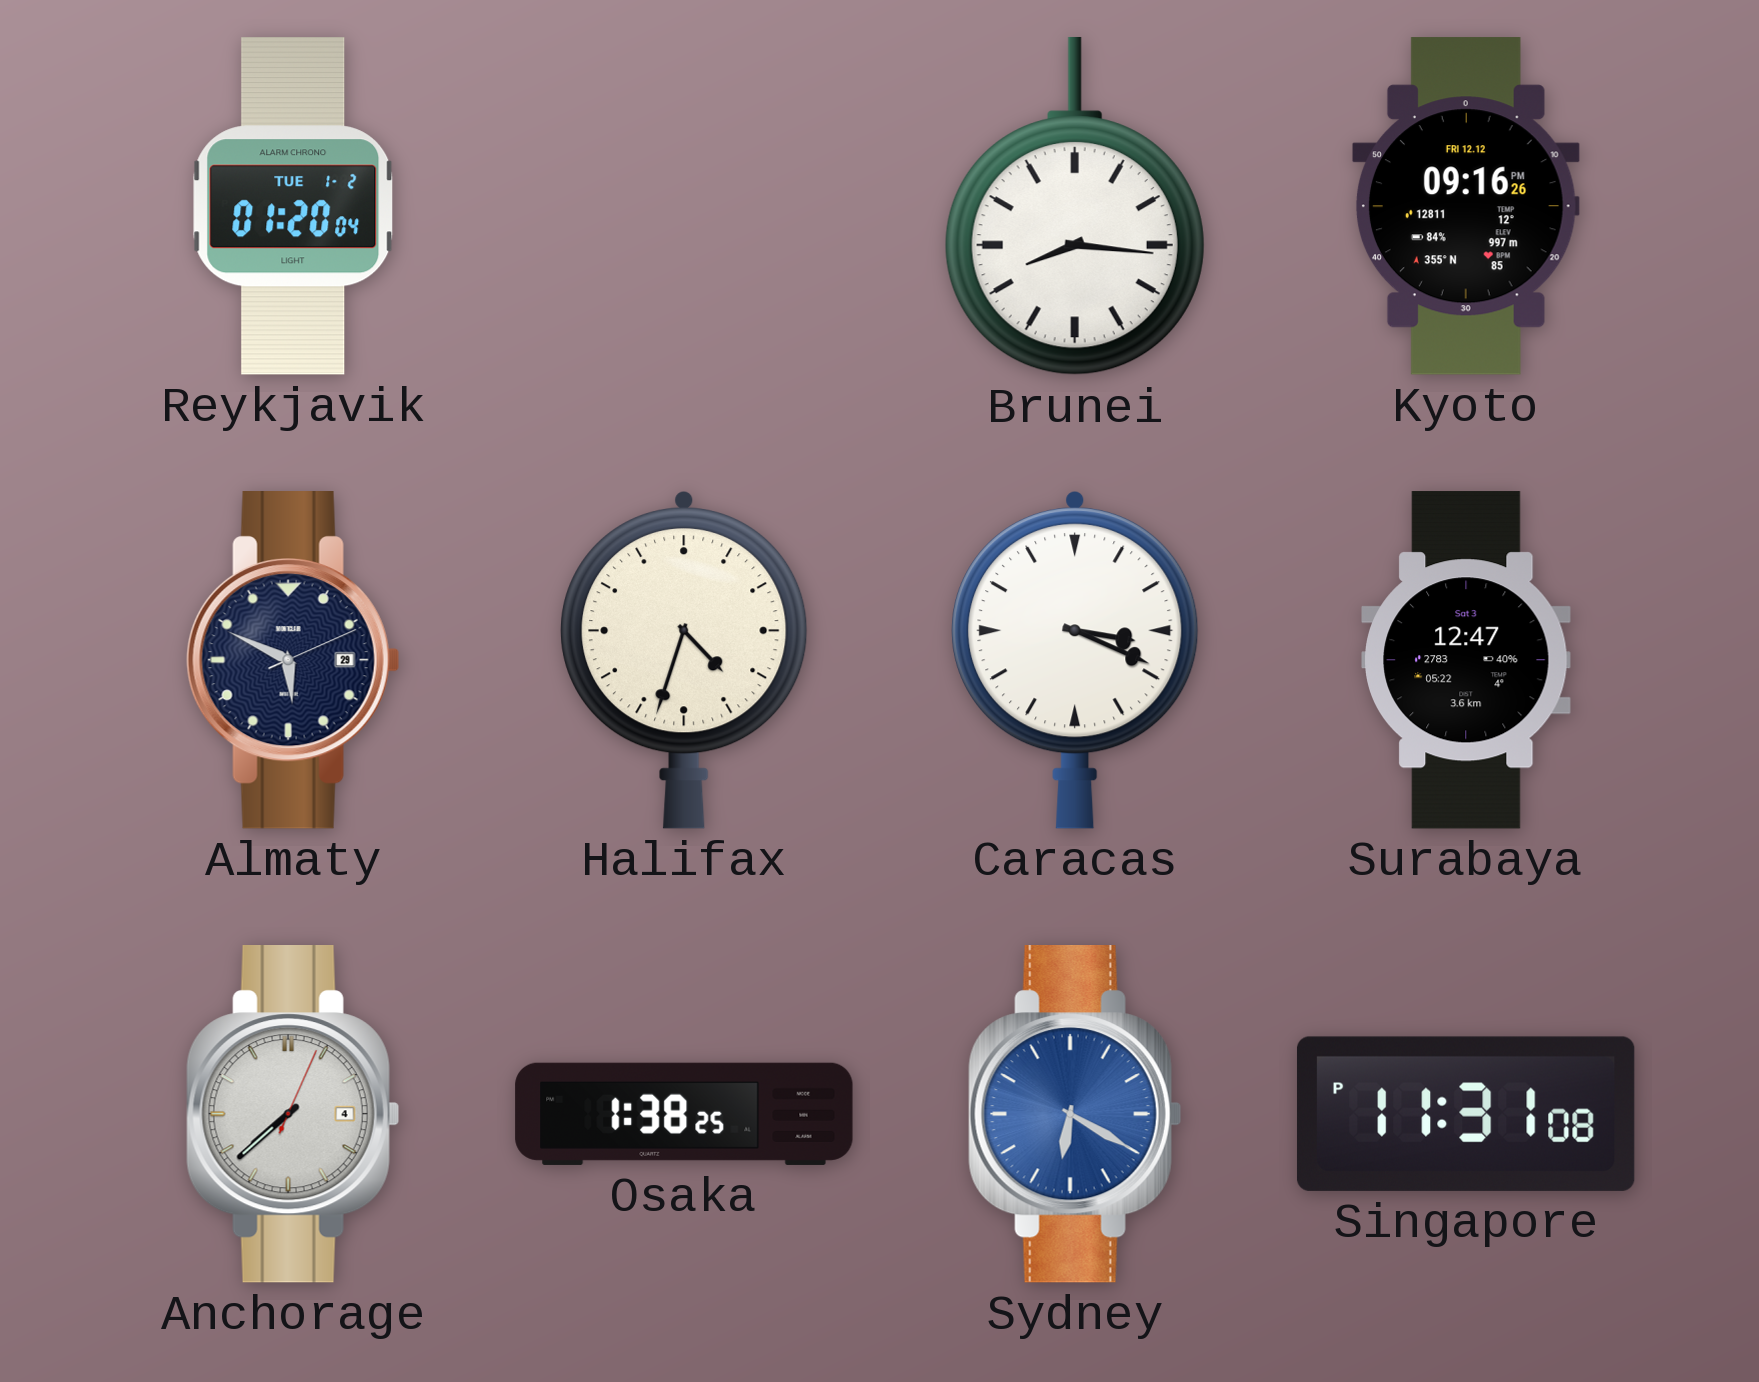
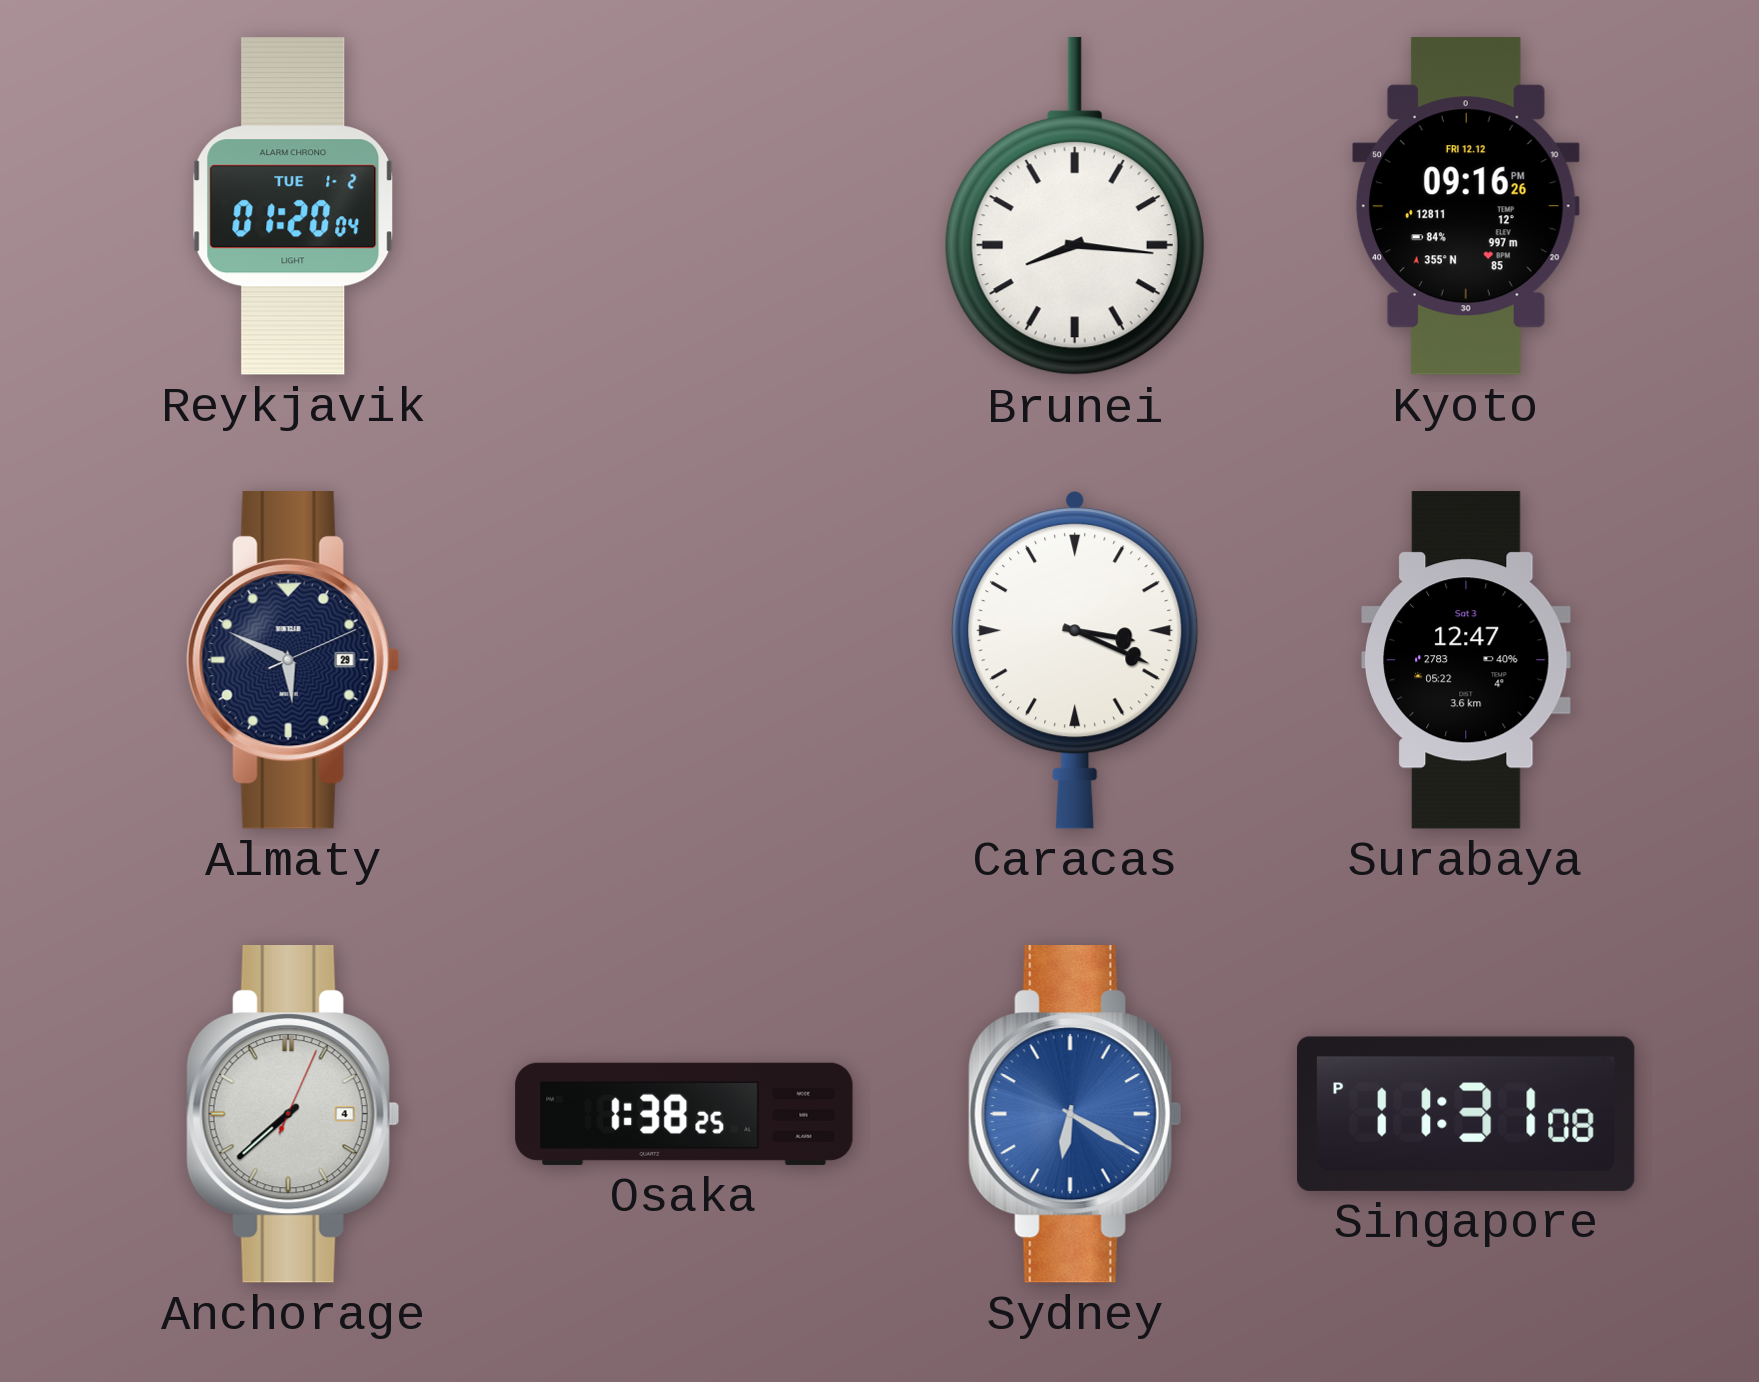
Halifax: 4:33 -> none
